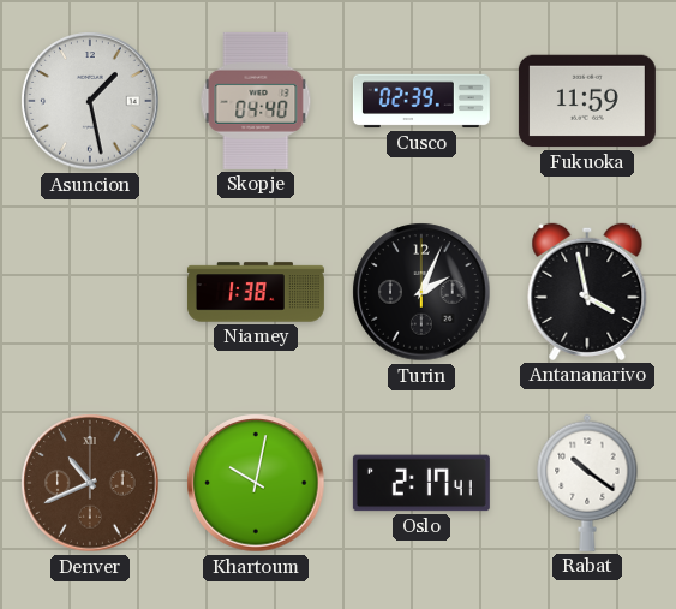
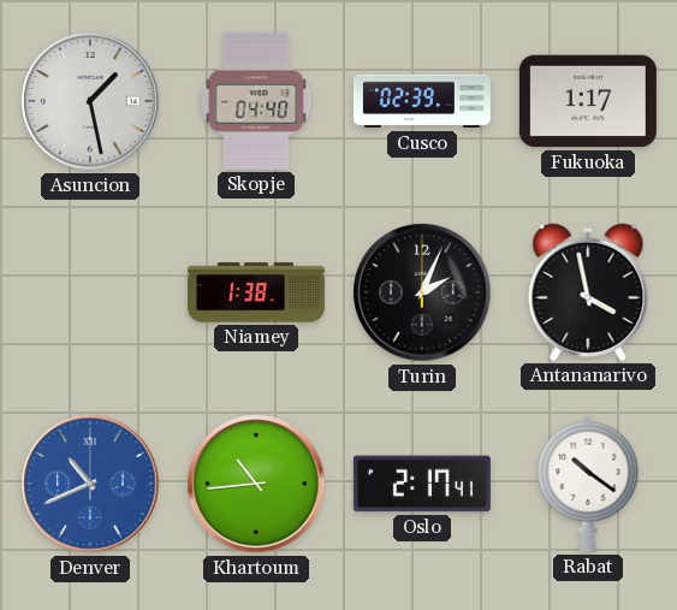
Fukuoka: 11:59 -> 1:17
Denver dial: brown -> blue
Khartoum: 10:02 -> 10:44
